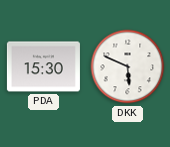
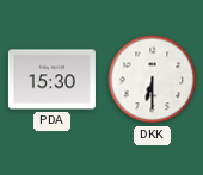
DKK: 5:49 -> 6:30
